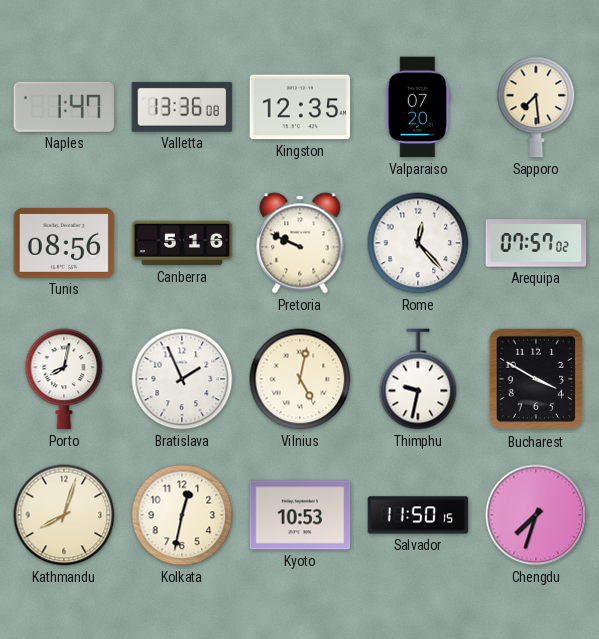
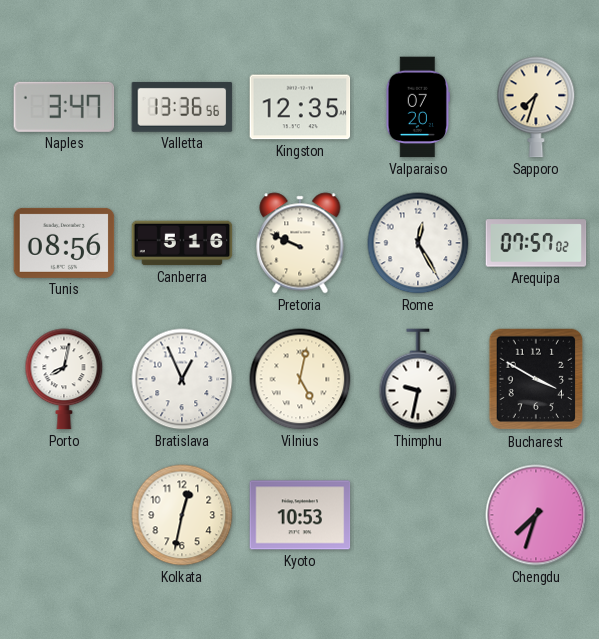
Naples: 1:47 -> 3:47
Valletta: 13:36:08 -> 13:36:56
Sapporo: 7:29 -> 7:33
Rome: 12:23 -> 12:25
Bratislava: 1:56 -> 12:56
Kathmandu: 8:03 -> none
Salvador: 11:50 -> none
